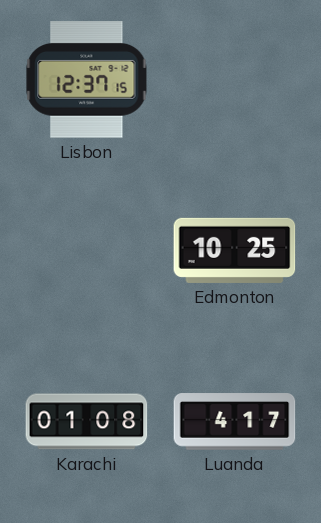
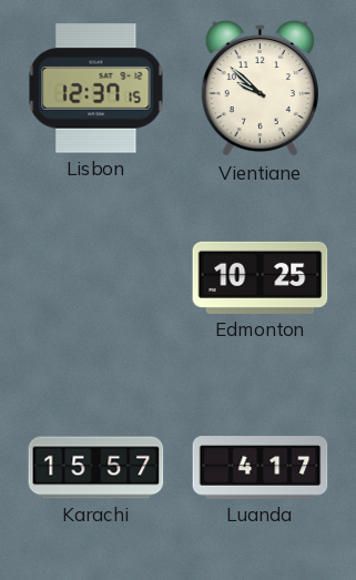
Vientiane: none -> 9:52
Karachi: 01:08 -> 15:57
